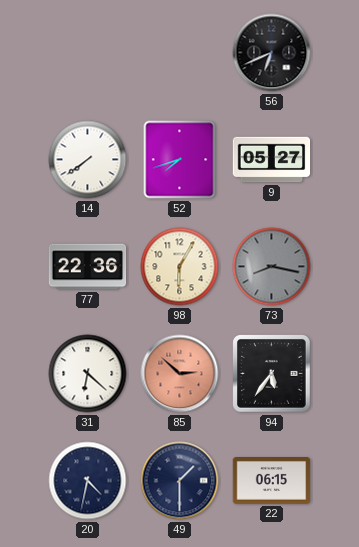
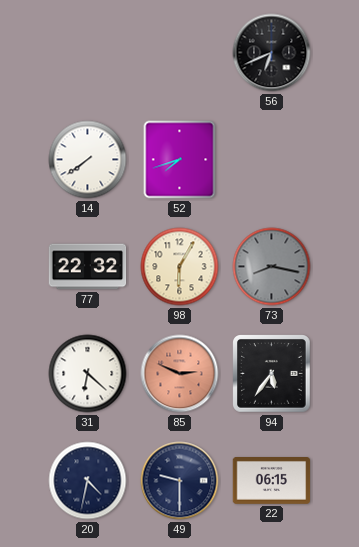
9: 05:27 -> none
77: 22:36 -> 22:32
85: 2:52 -> 2:49
49: 1:30 -> 9:30
